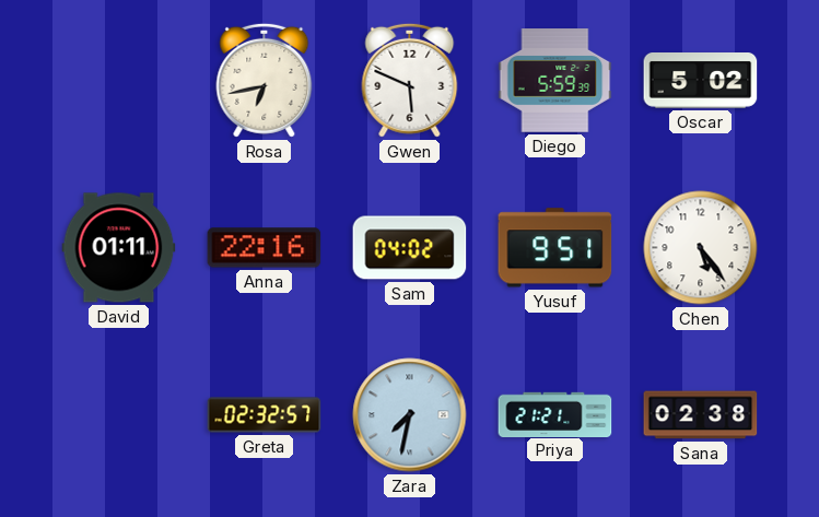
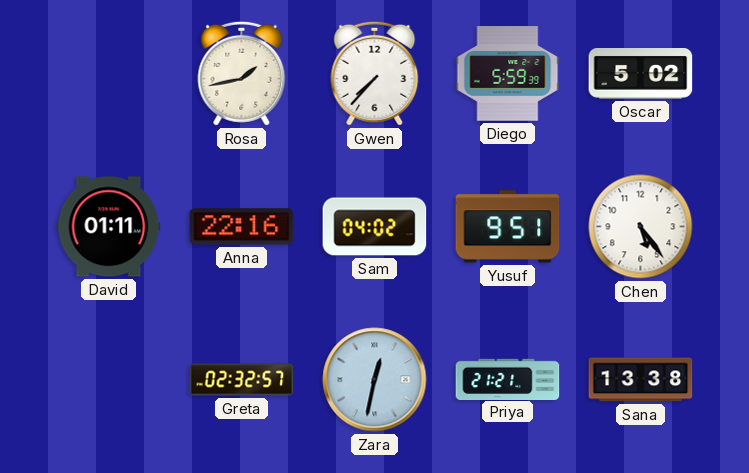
Rosa: 6:43 -> 1:43
Gwen: 5:49 -> 7:37
Zara: 7:32 -> 12:32
Sana: 02:38 -> 13:38
